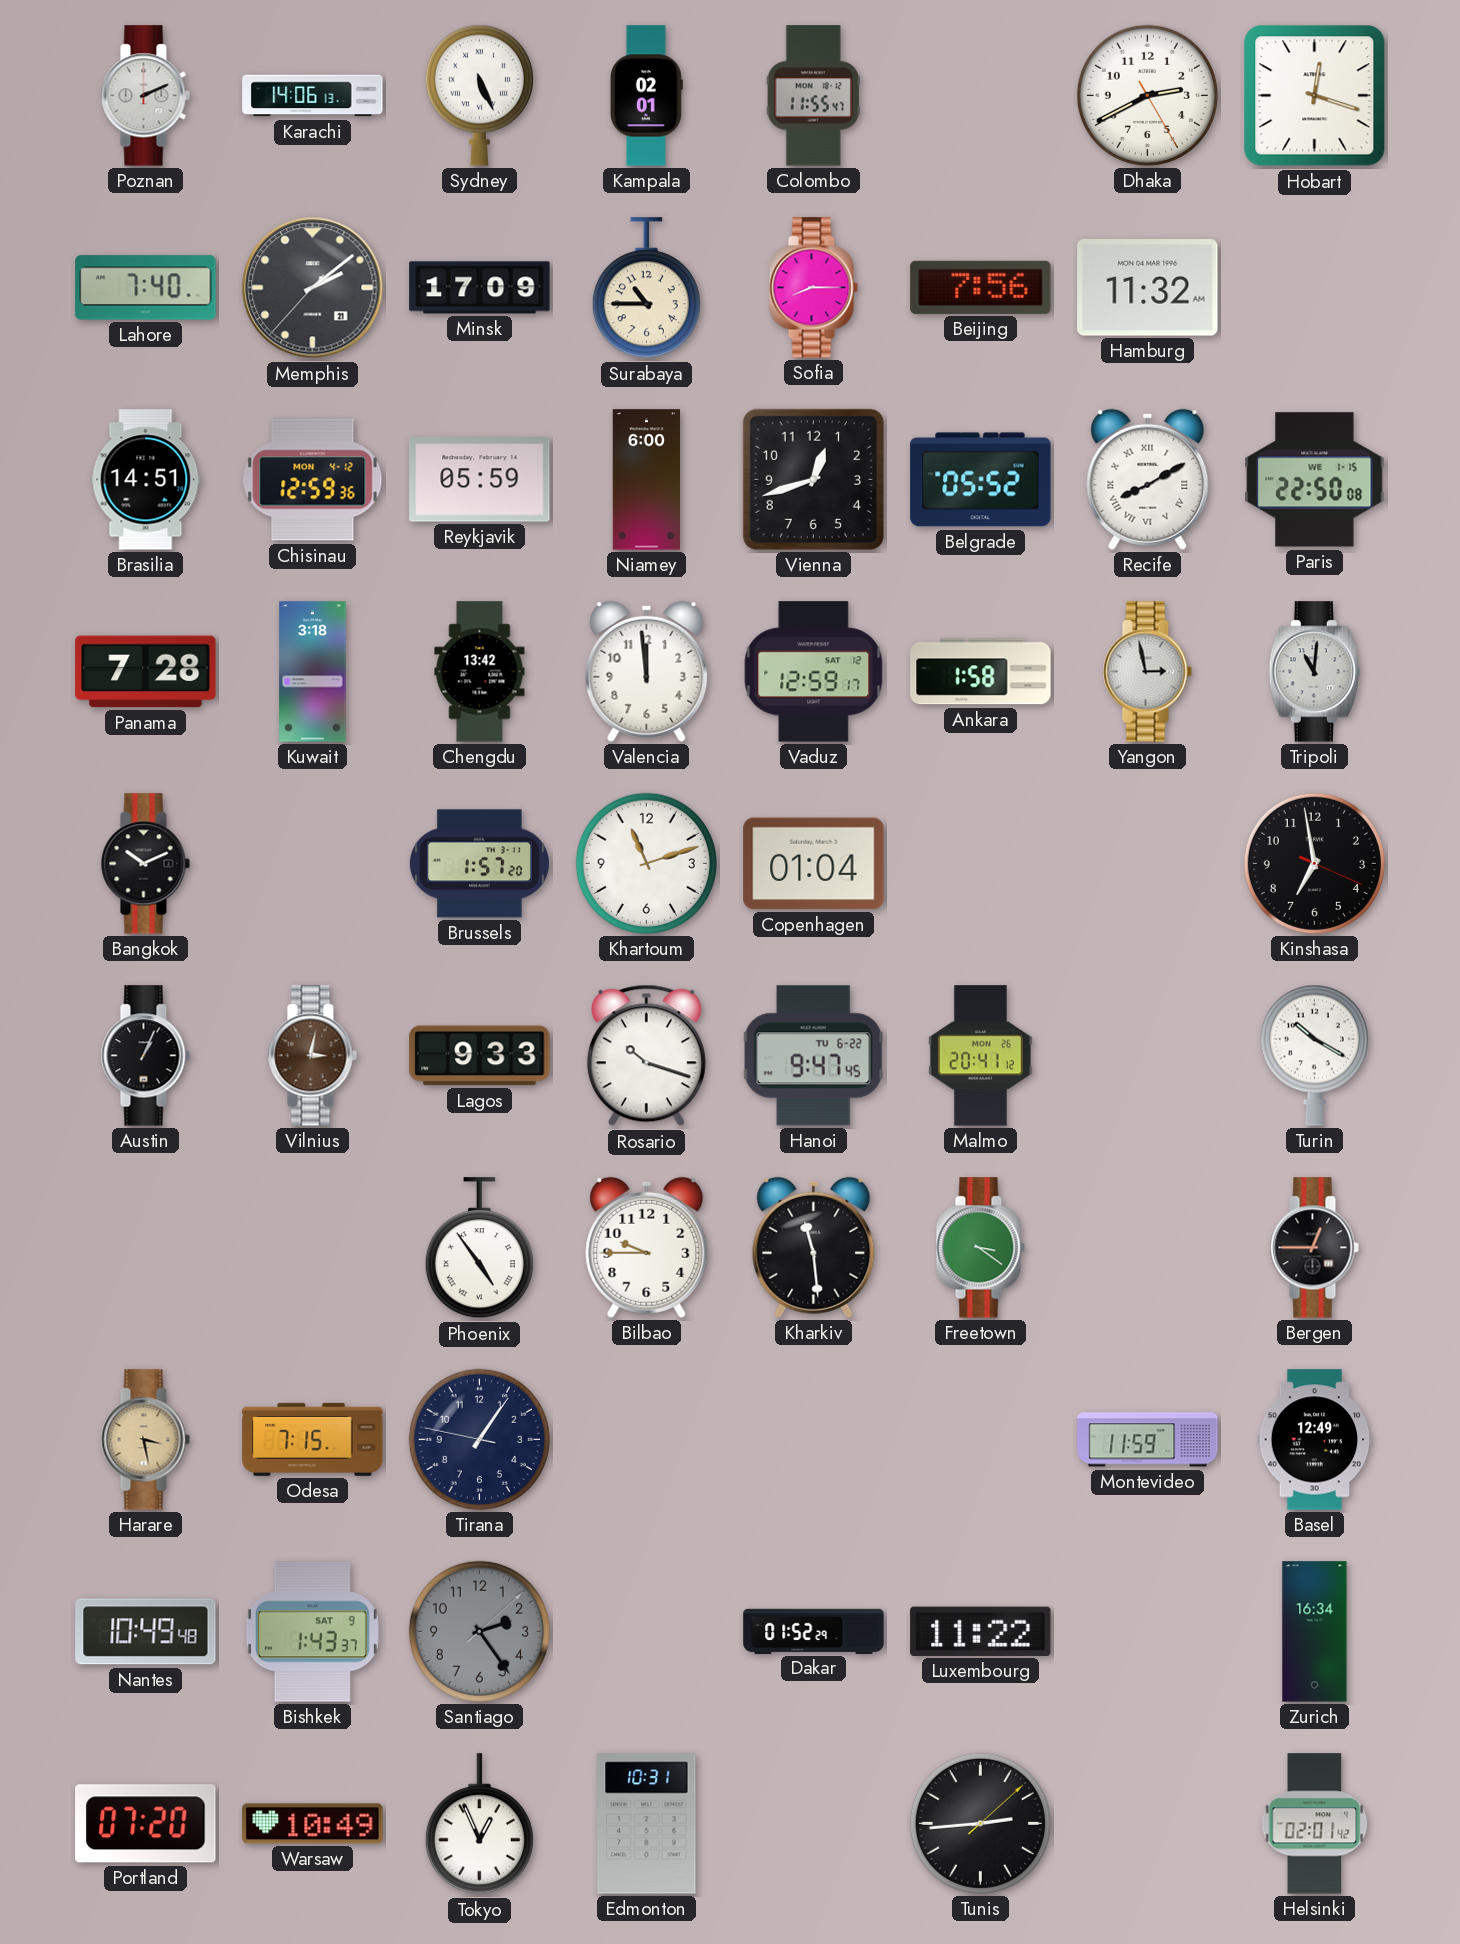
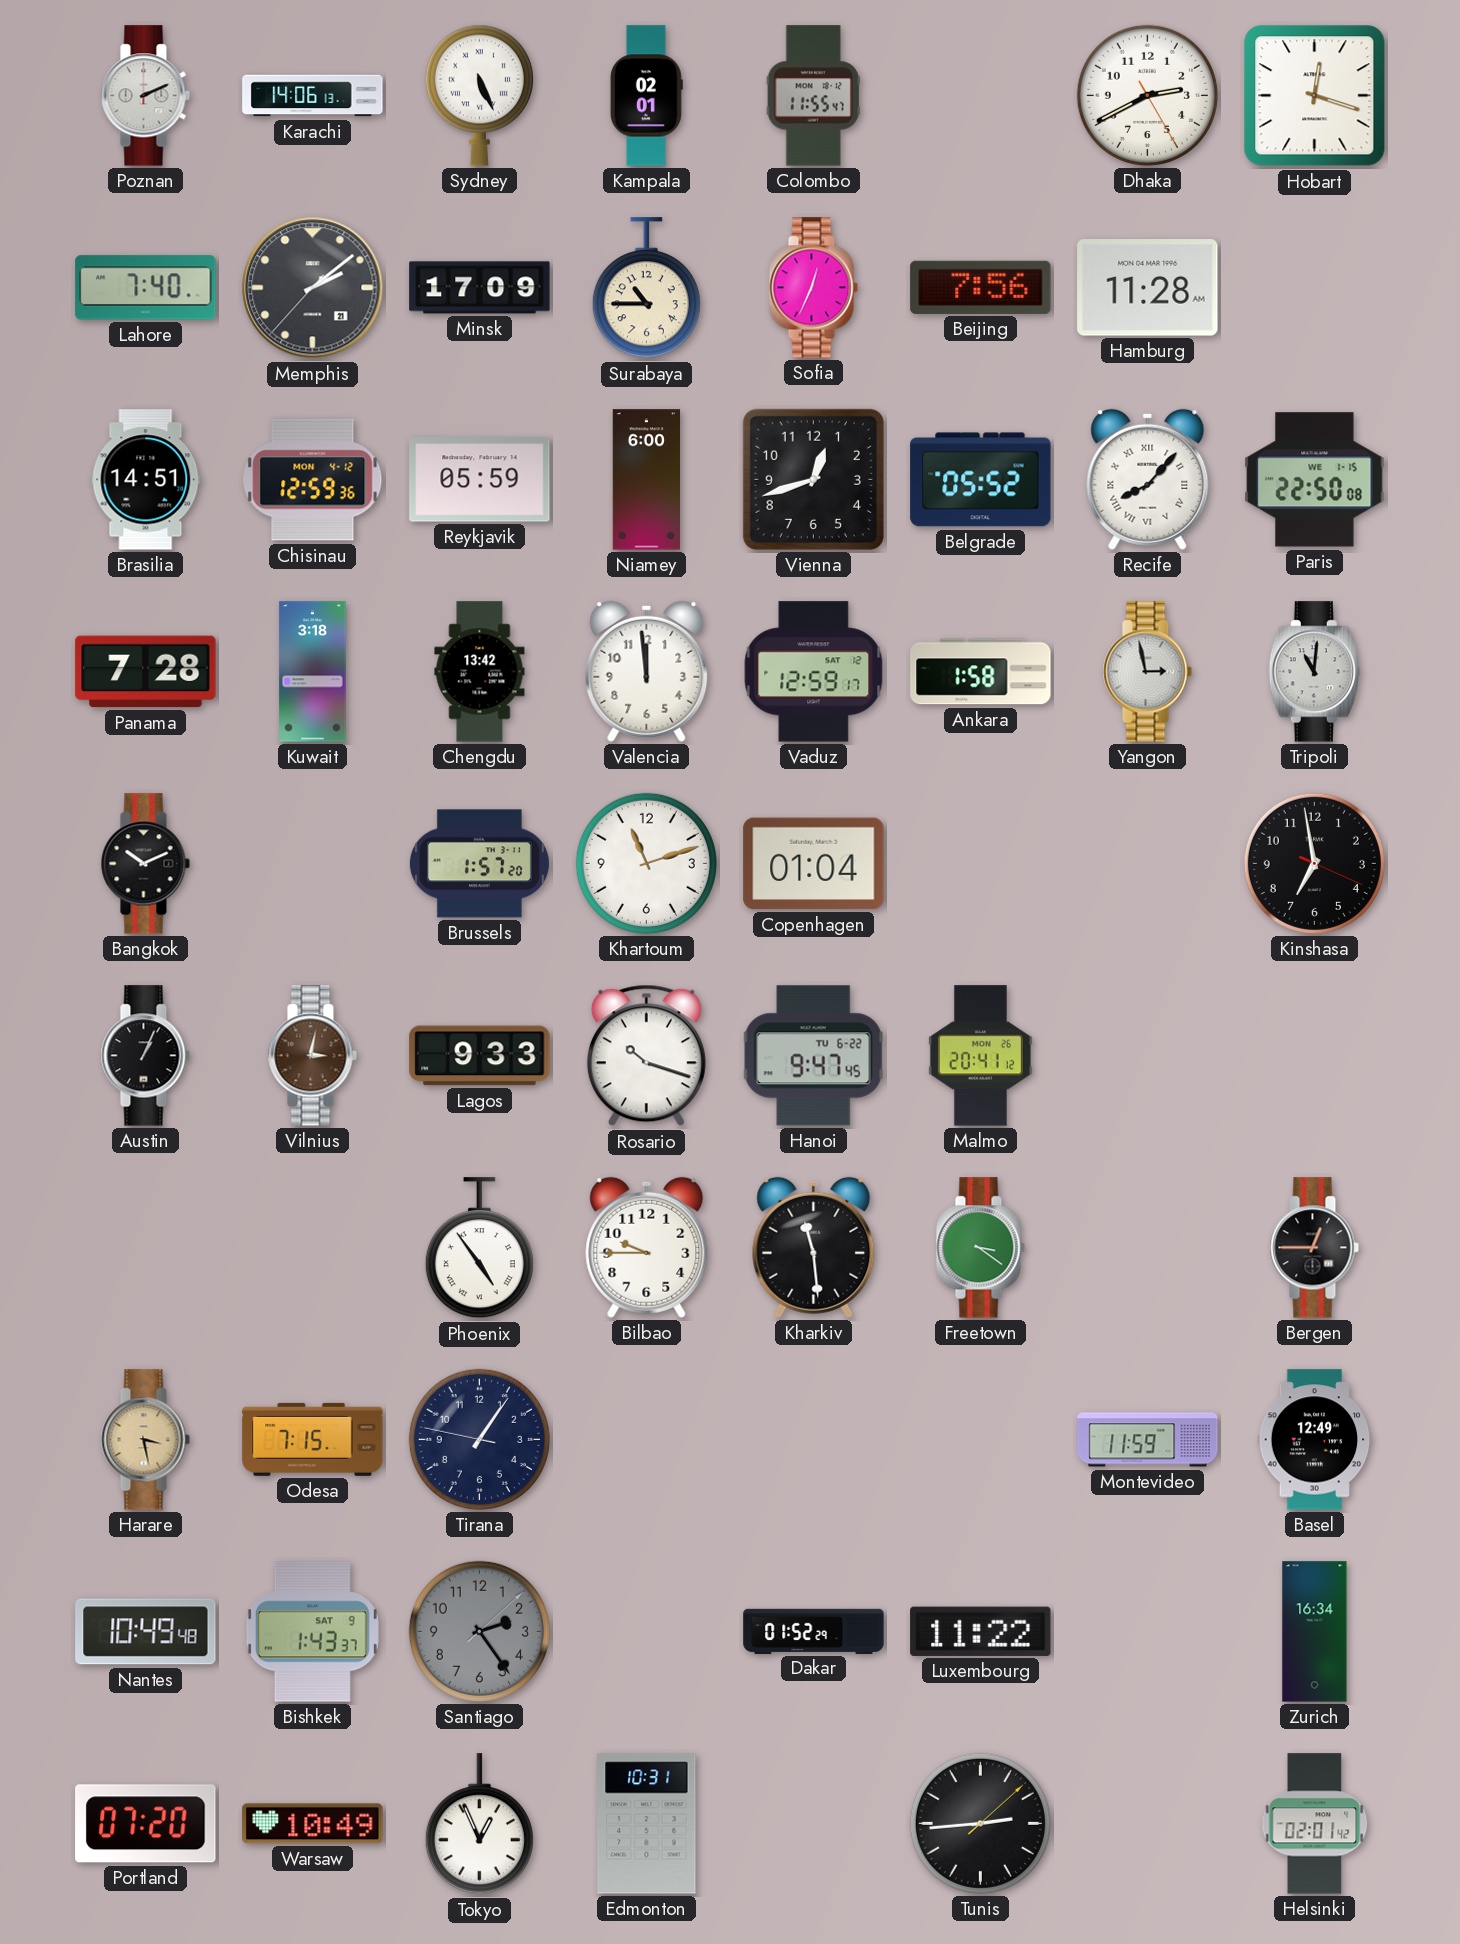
Sofia: 8:15 -> 12:34
Hamburg: 11:32 -> 11:28
Recife: 8:10 -> 8:07
Turin: 10:20 -> none
